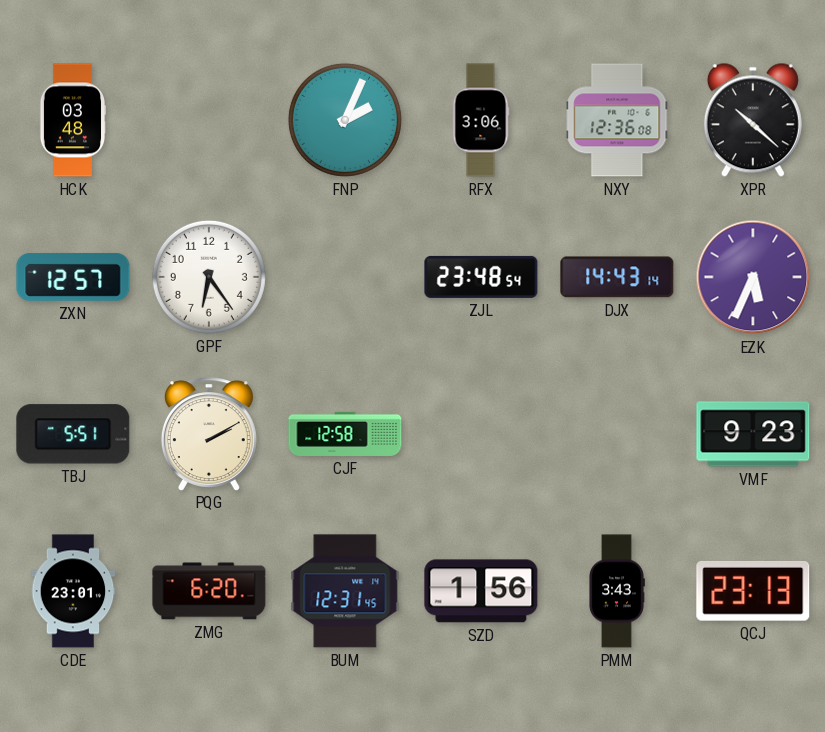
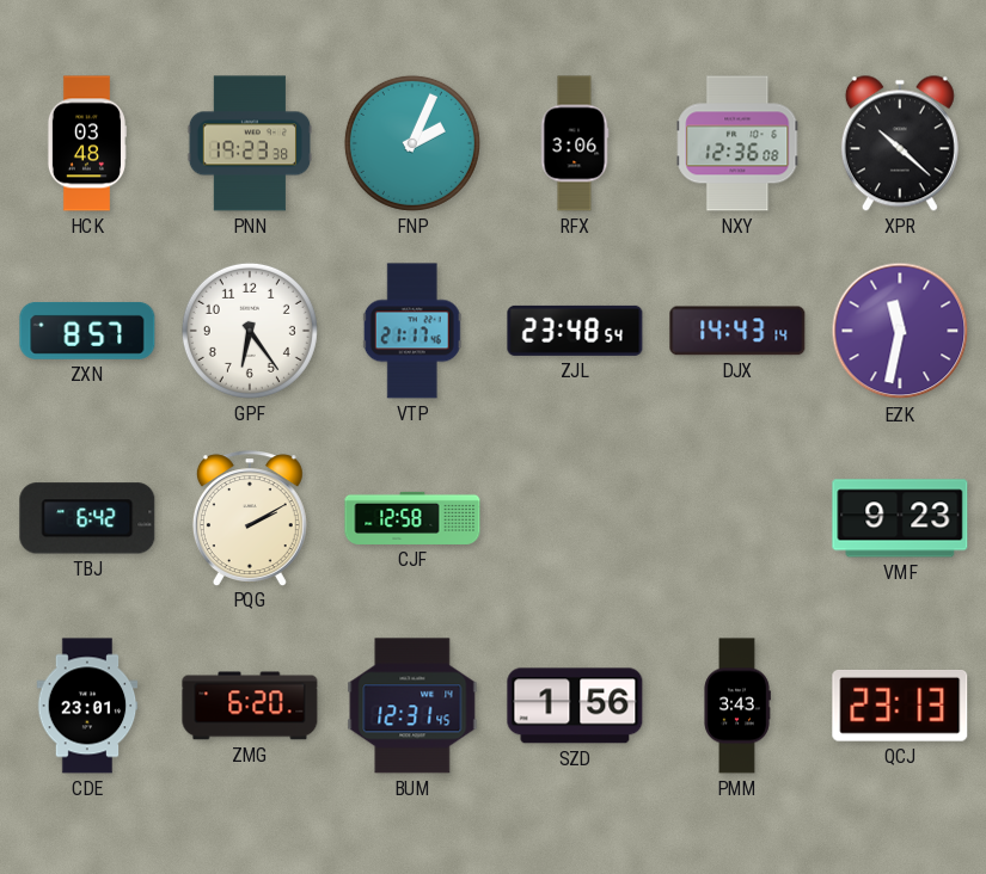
PNN: none -> 19:23
ZXN: 12:57 -> 8:57
VTP: none -> 21:17
EZK: 5:34 -> 11:32
TBJ: 5:51 -> 6:42
